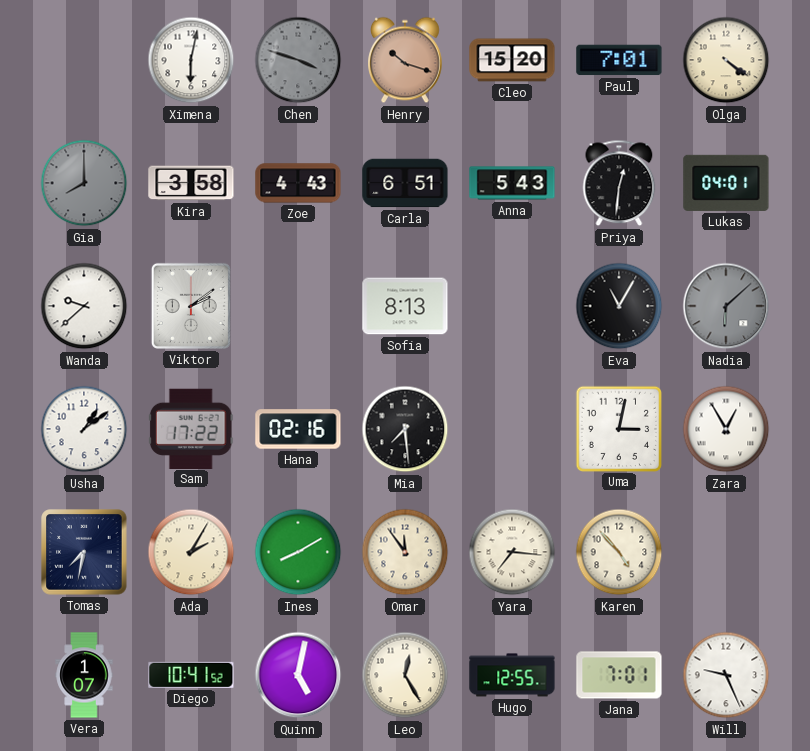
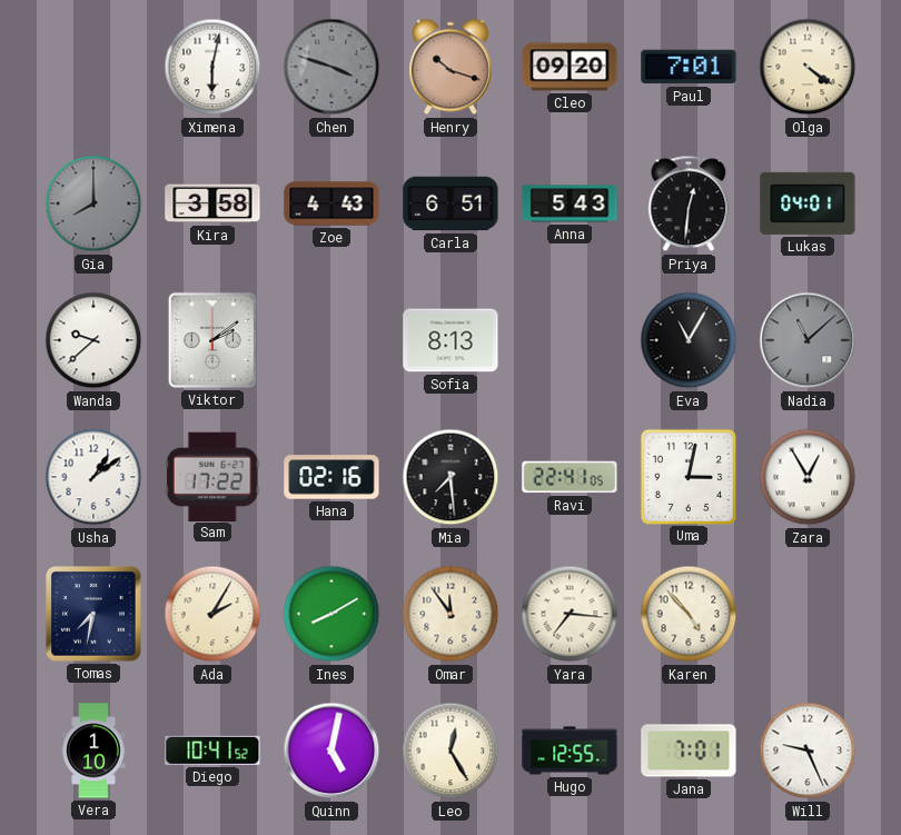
Cleo: 15:20 -> 09:20
Nadia: 6:08 -> 11:08
Ravi: none -> 22:41
Vera: 1:07 -> 1:10
